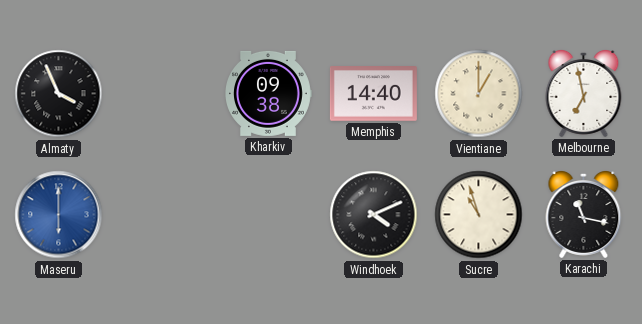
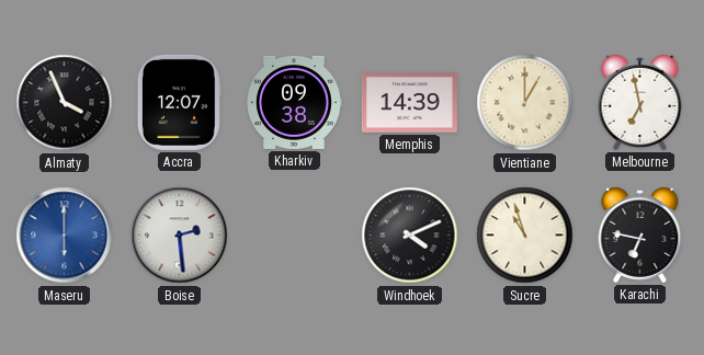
Accra: none -> 12:07
Memphis: 14:40 -> 14:39
Boise: none -> 2:29
Karachi: 11:17 -> 6:47
